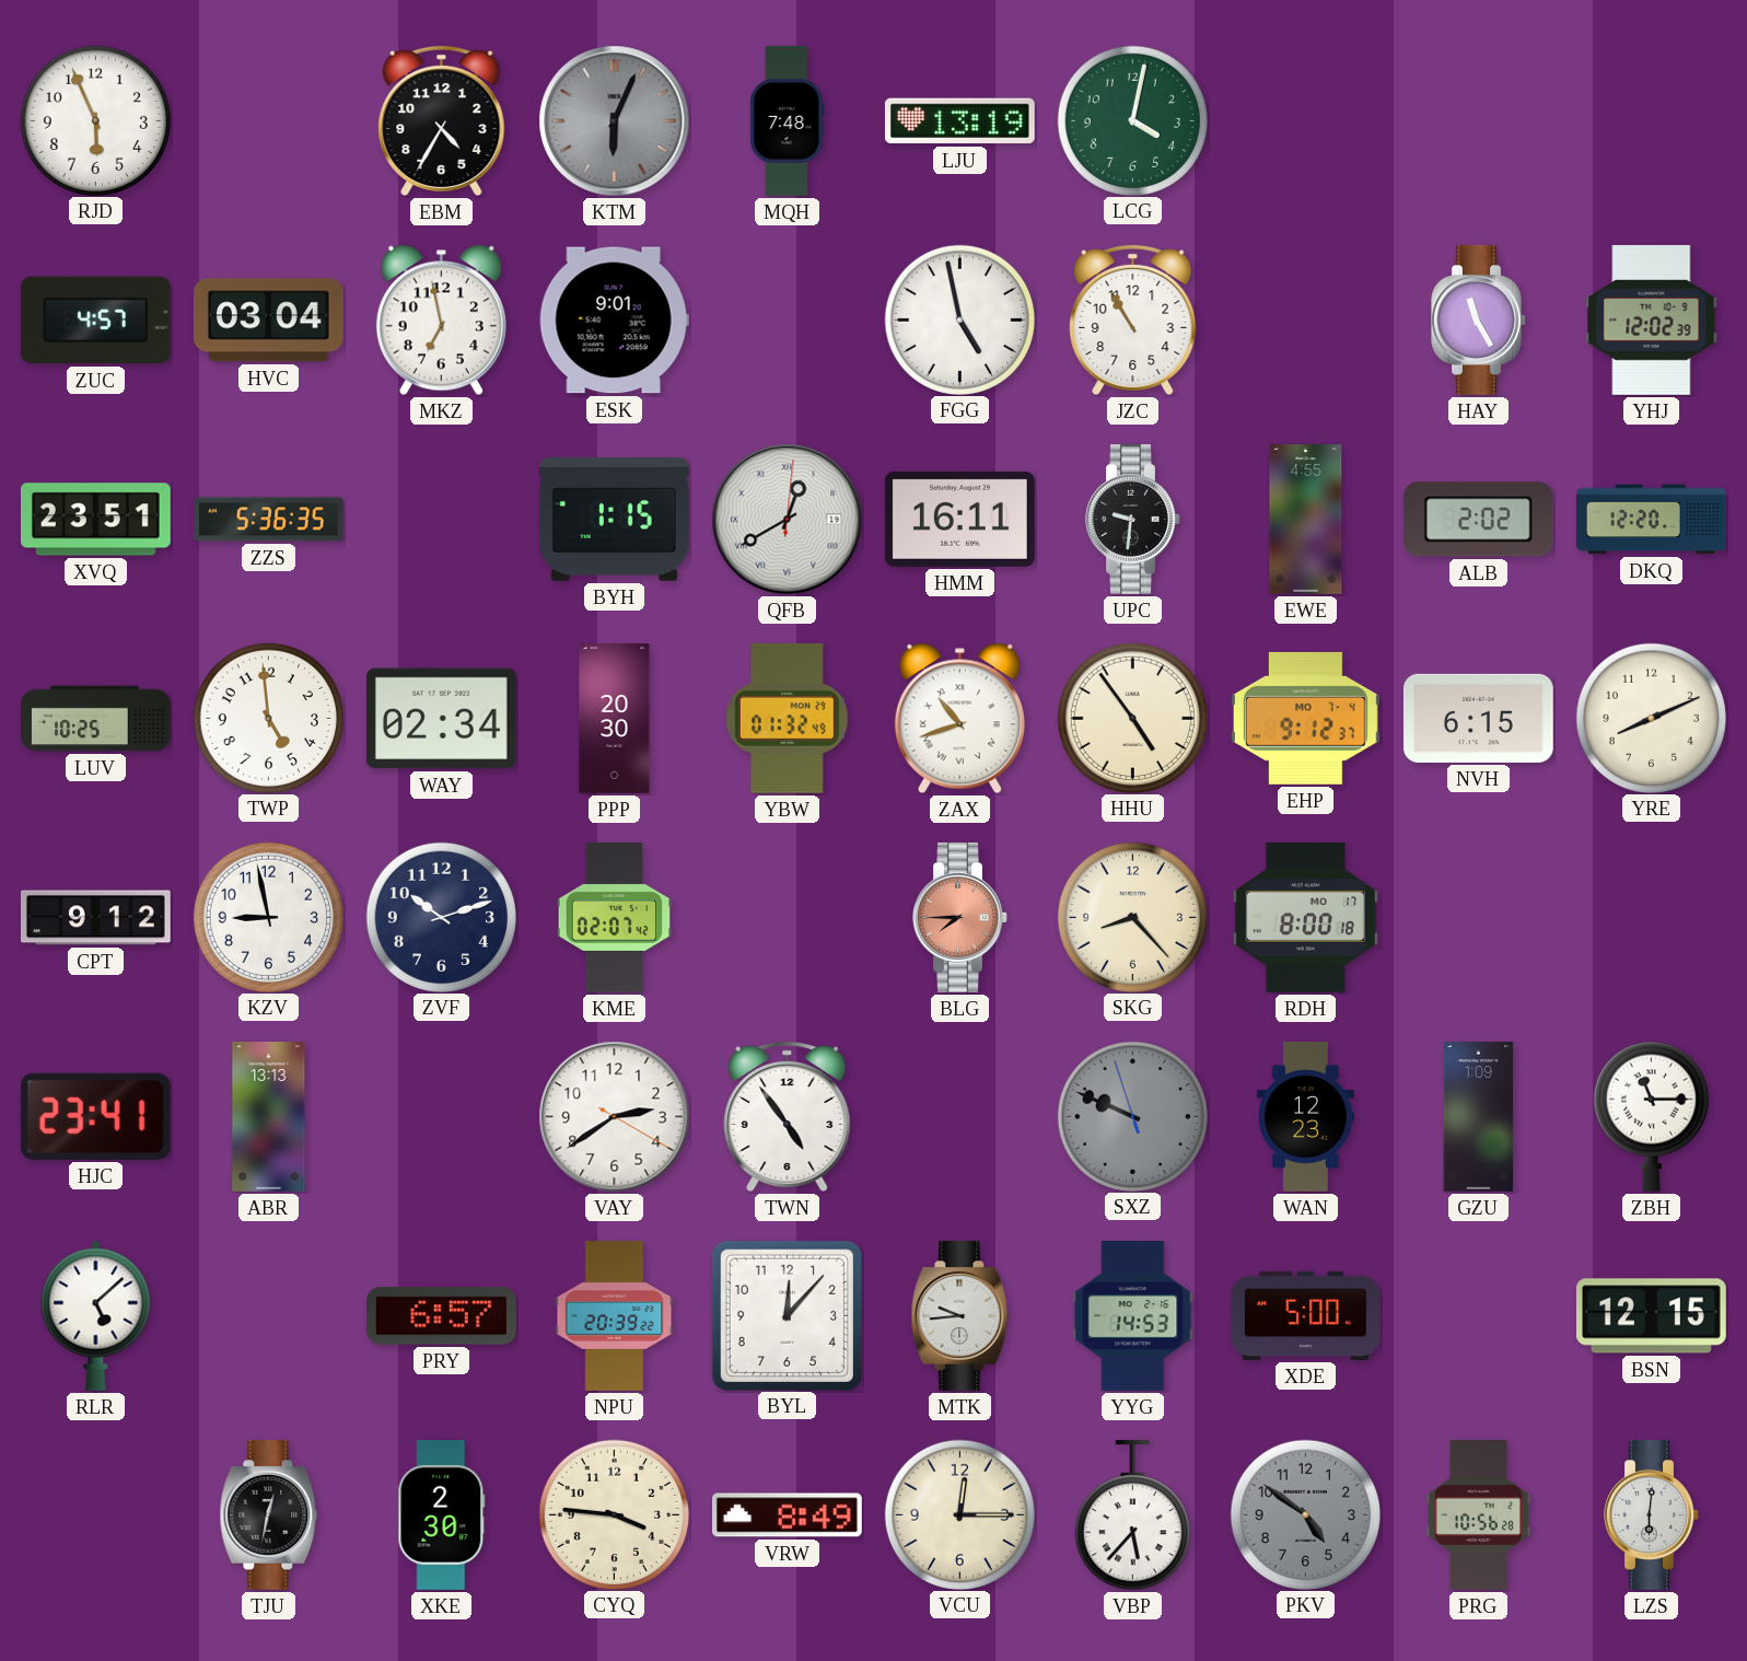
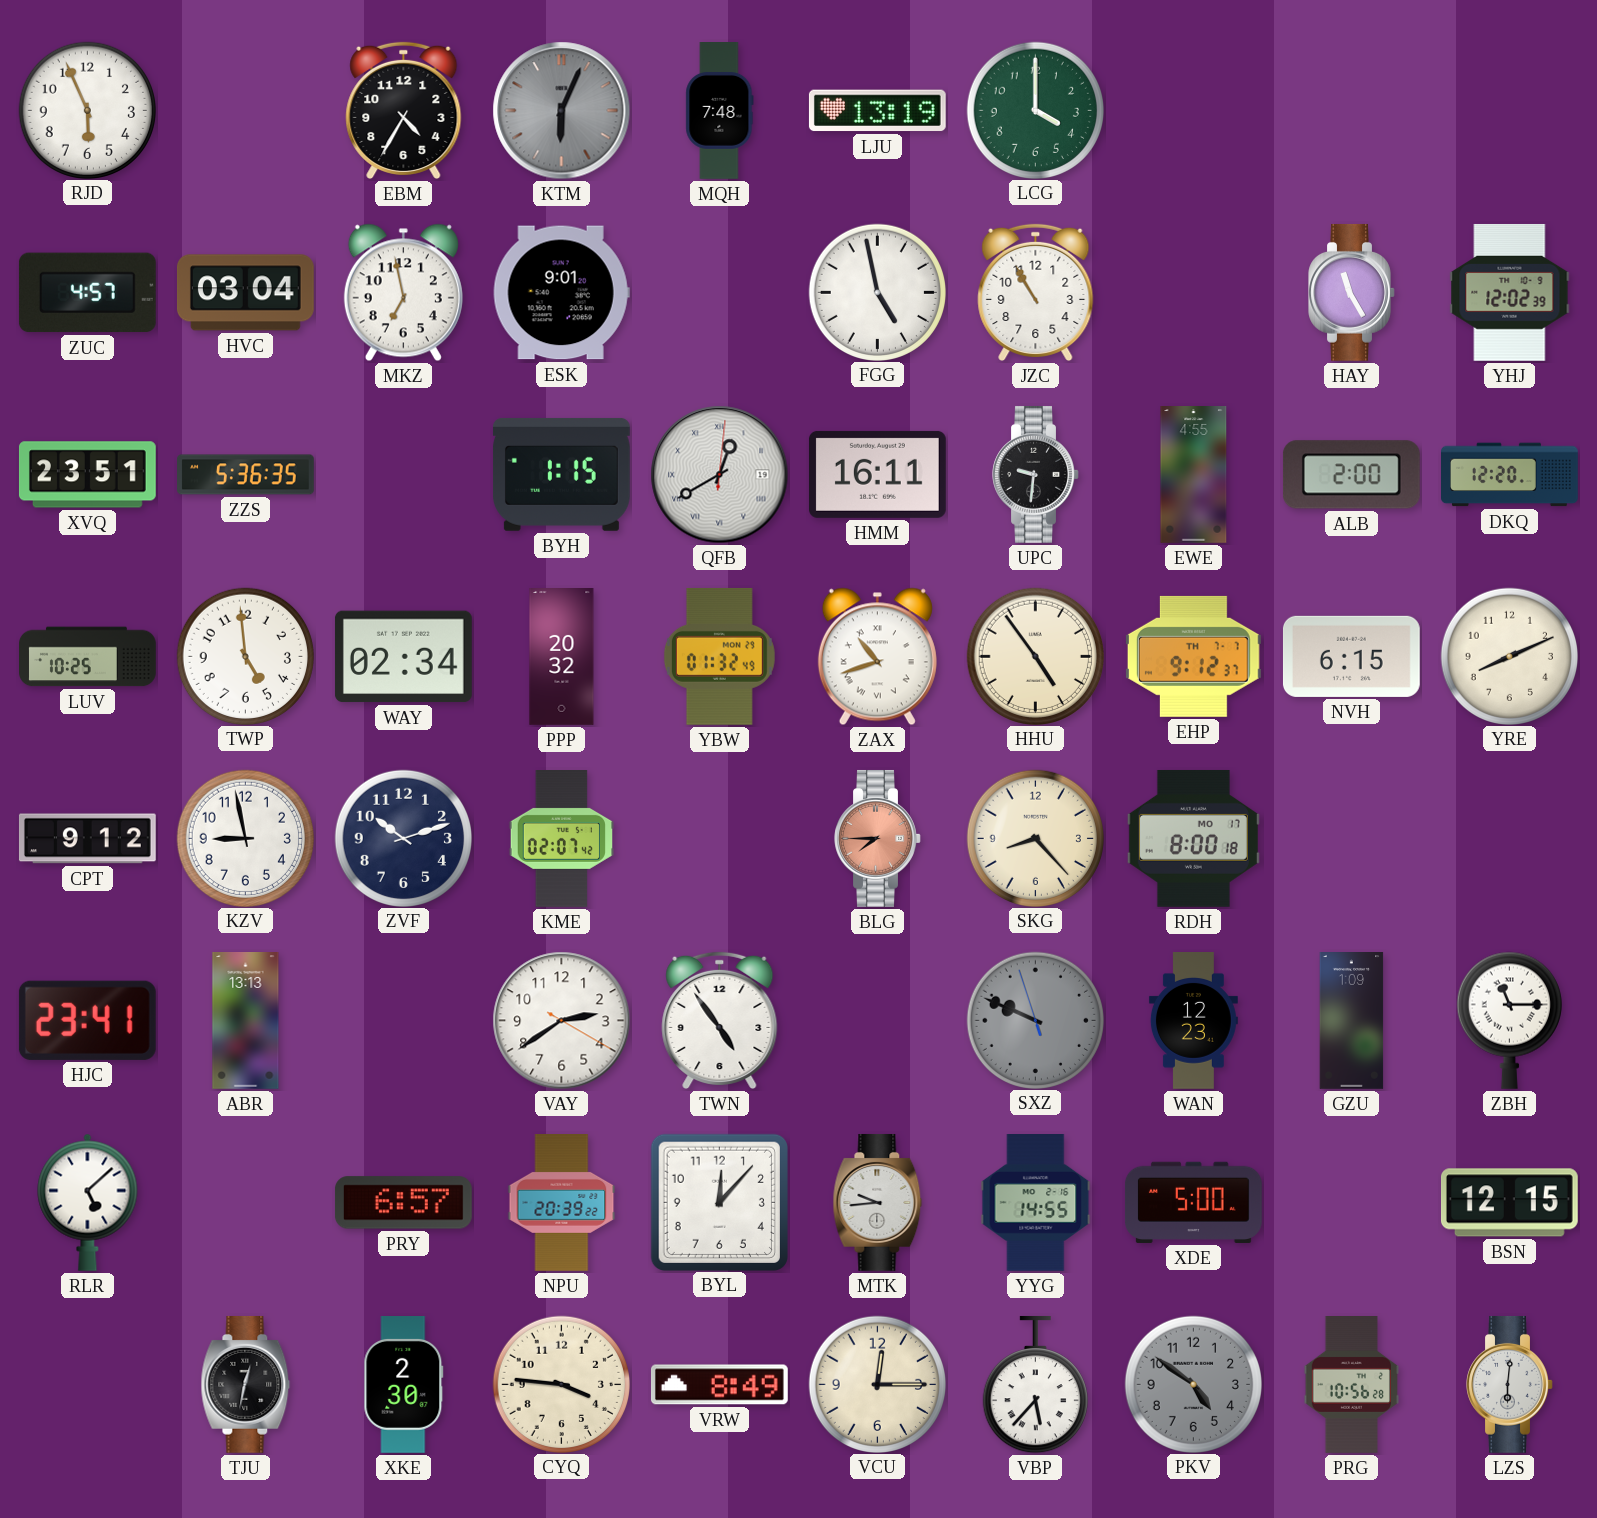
LCG: 4:02 -> 4:00
ALB: 2:02 -> 2:00
PPP: 20:30 -> 20:32
EHP date: MO 7-4 -> TH 7-7
YYG: 14:53 -> 14:55
